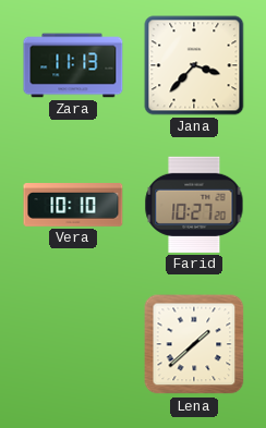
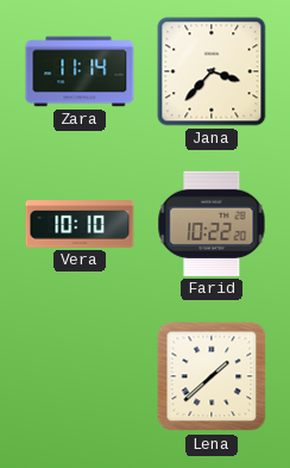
Zara: 11:13 -> 11:14
Farid: 10:27 -> 10:22
